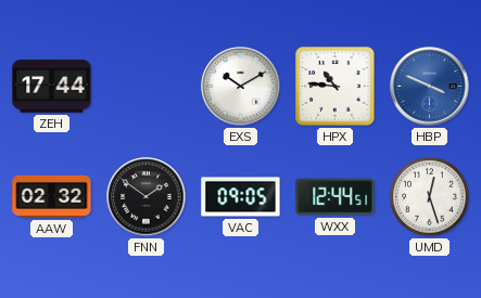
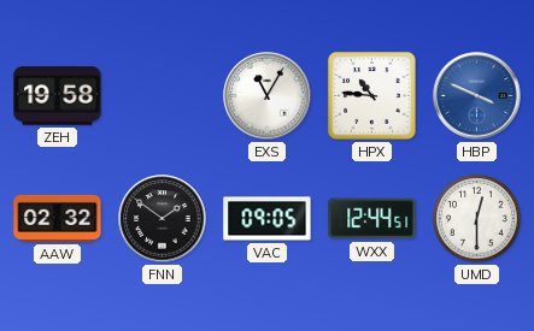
ZEH: 17:44 -> 19:58
EXS: 10:10 -> 11:05
UMD: 12:27 -> 12:30
